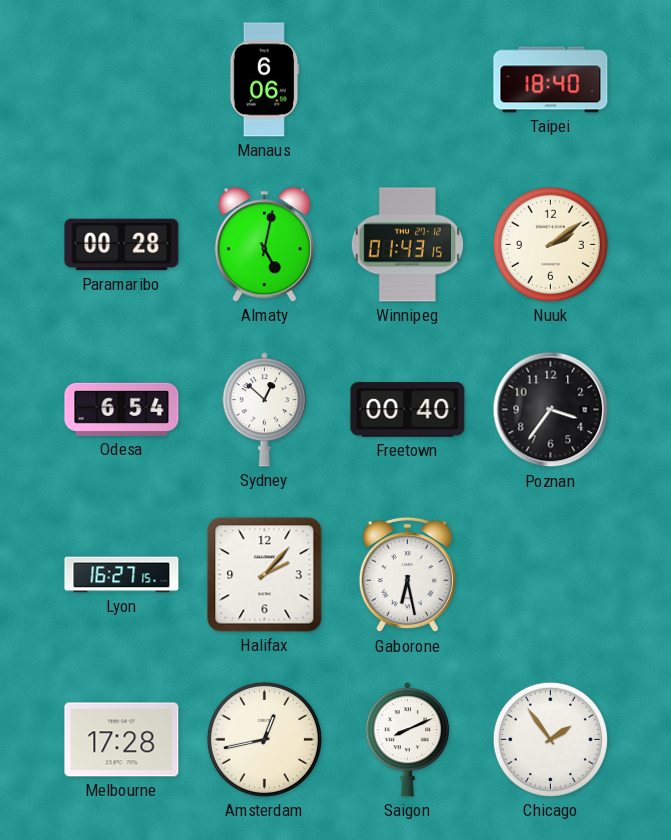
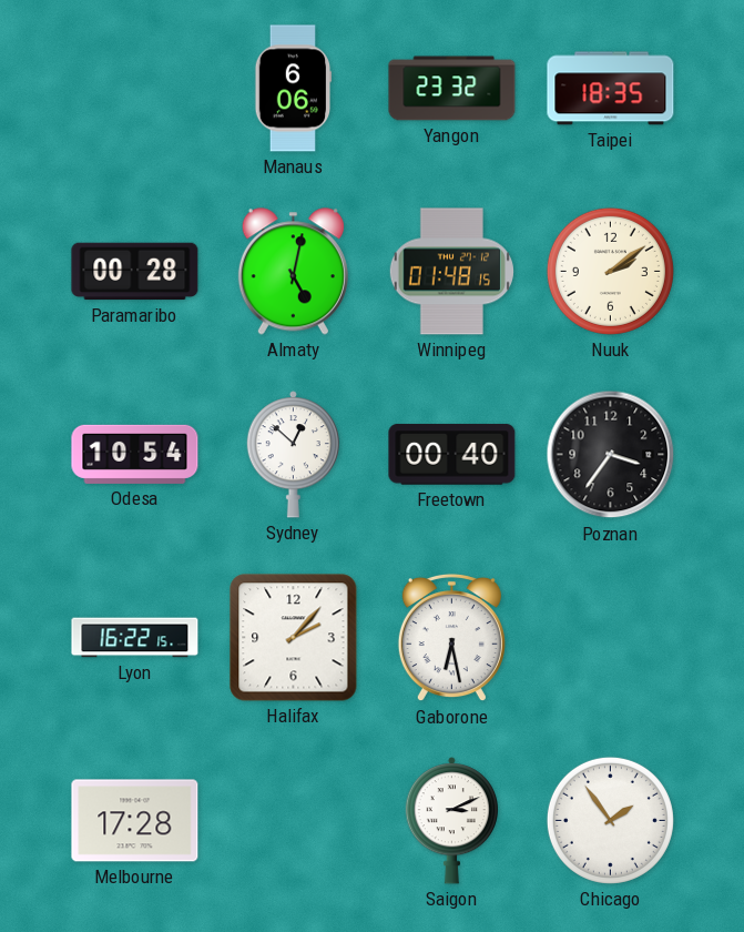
Yangon: none -> 23:32
Taipei: 18:40 -> 18:35
Winnipeg: 01:43 -> 01:48
Odesa: 6:54 -> 10:54
Lyon: 16:27 -> 16:22
Amsterdam: 12:43 -> none
Saigon: 8:11 -> 3:11
